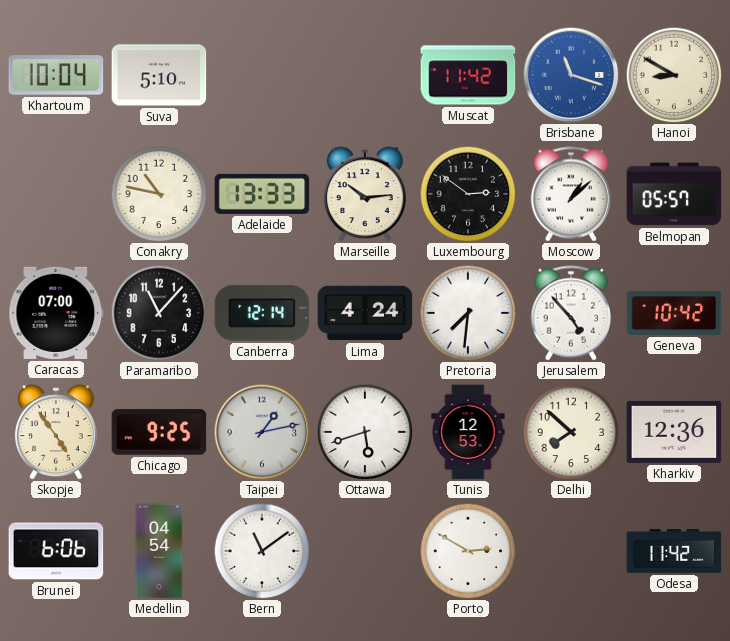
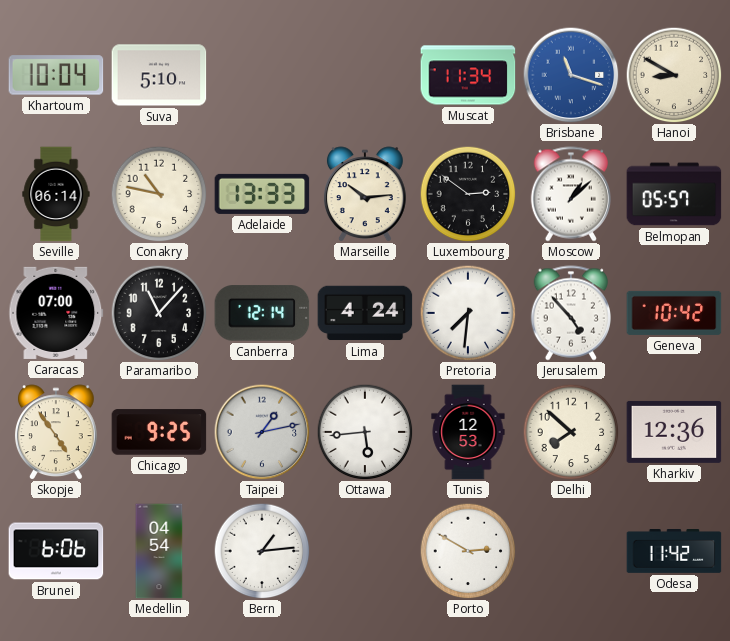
Muscat: 11:42 -> 11:34
Seville: none -> 06:14
Ottawa: 5:42 -> 5:44
Bern: 11:09 -> 1:14
